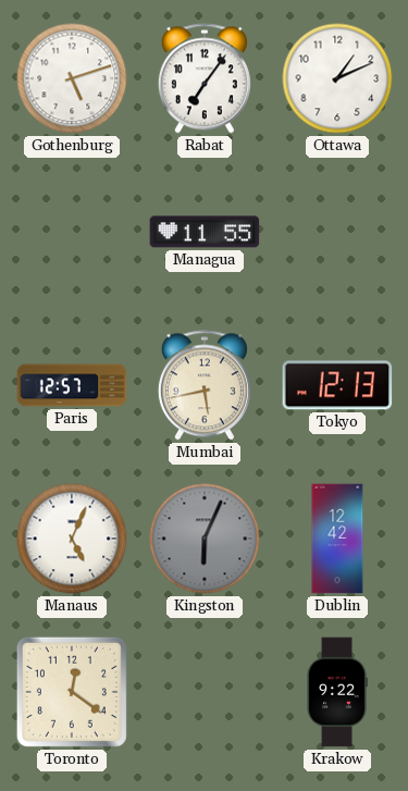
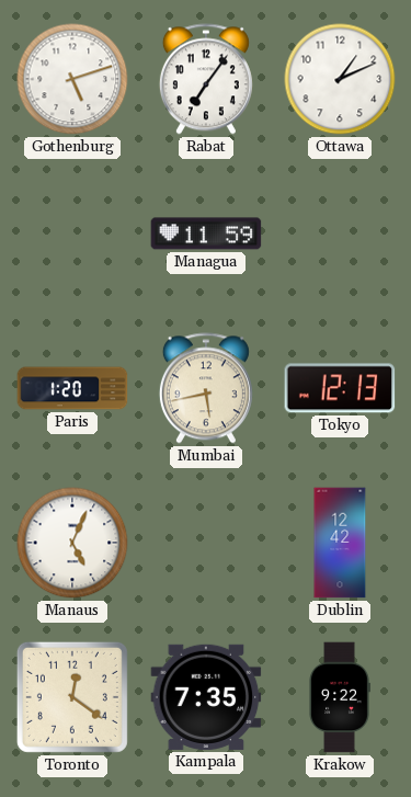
Managua: 11:55 -> 11:59
Paris: 12:57 -> 1:20
Kingston: 6:04 -> none
Kampala: none -> 7:35
